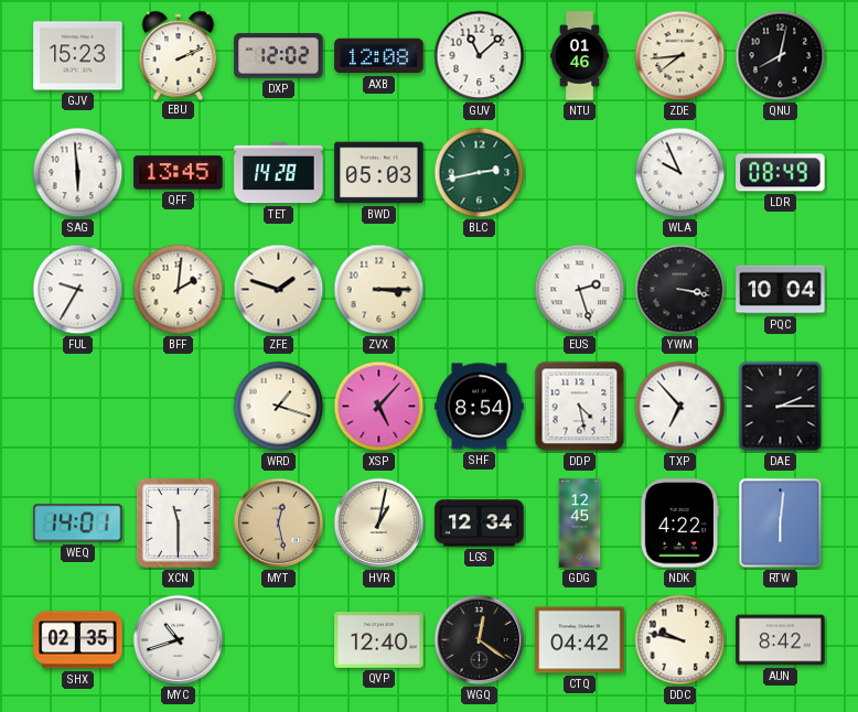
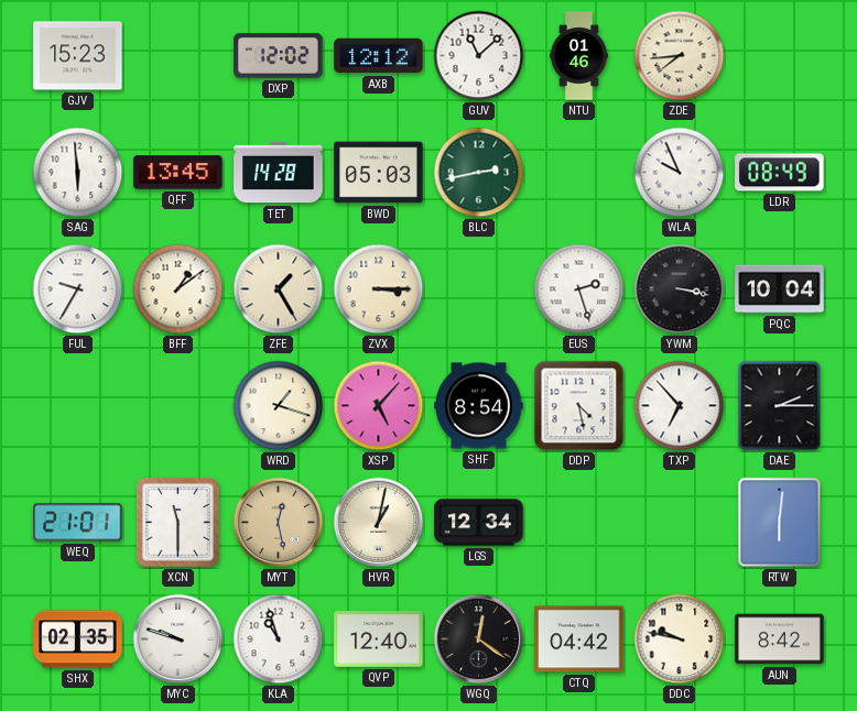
EBU: 2:11 -> none
AXB: 12:08 -> 12:12
QNU: 8:02 -> none
BFF: 2:01 -> 1:09
ZFE: 1:48 -> 1:25
WEQ: 14:01 -> 21:01
GDG: 12:45 -> none
NDK: 4:22 -> none
MYC: 10:42 -> 9:48
KLA: none -> 10:57
